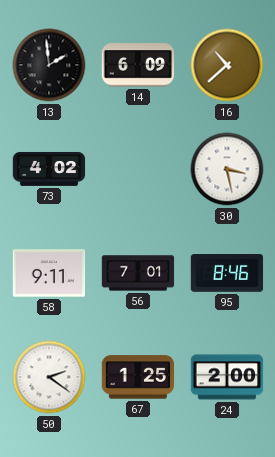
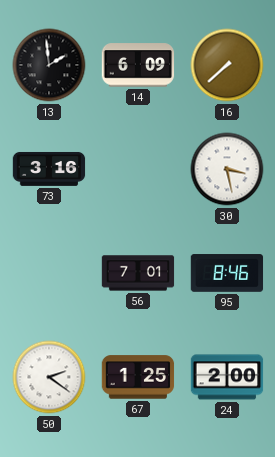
16: 10:38 -> 7:38
73: 4:02 -> 3:16
58: 9:11 -> none
